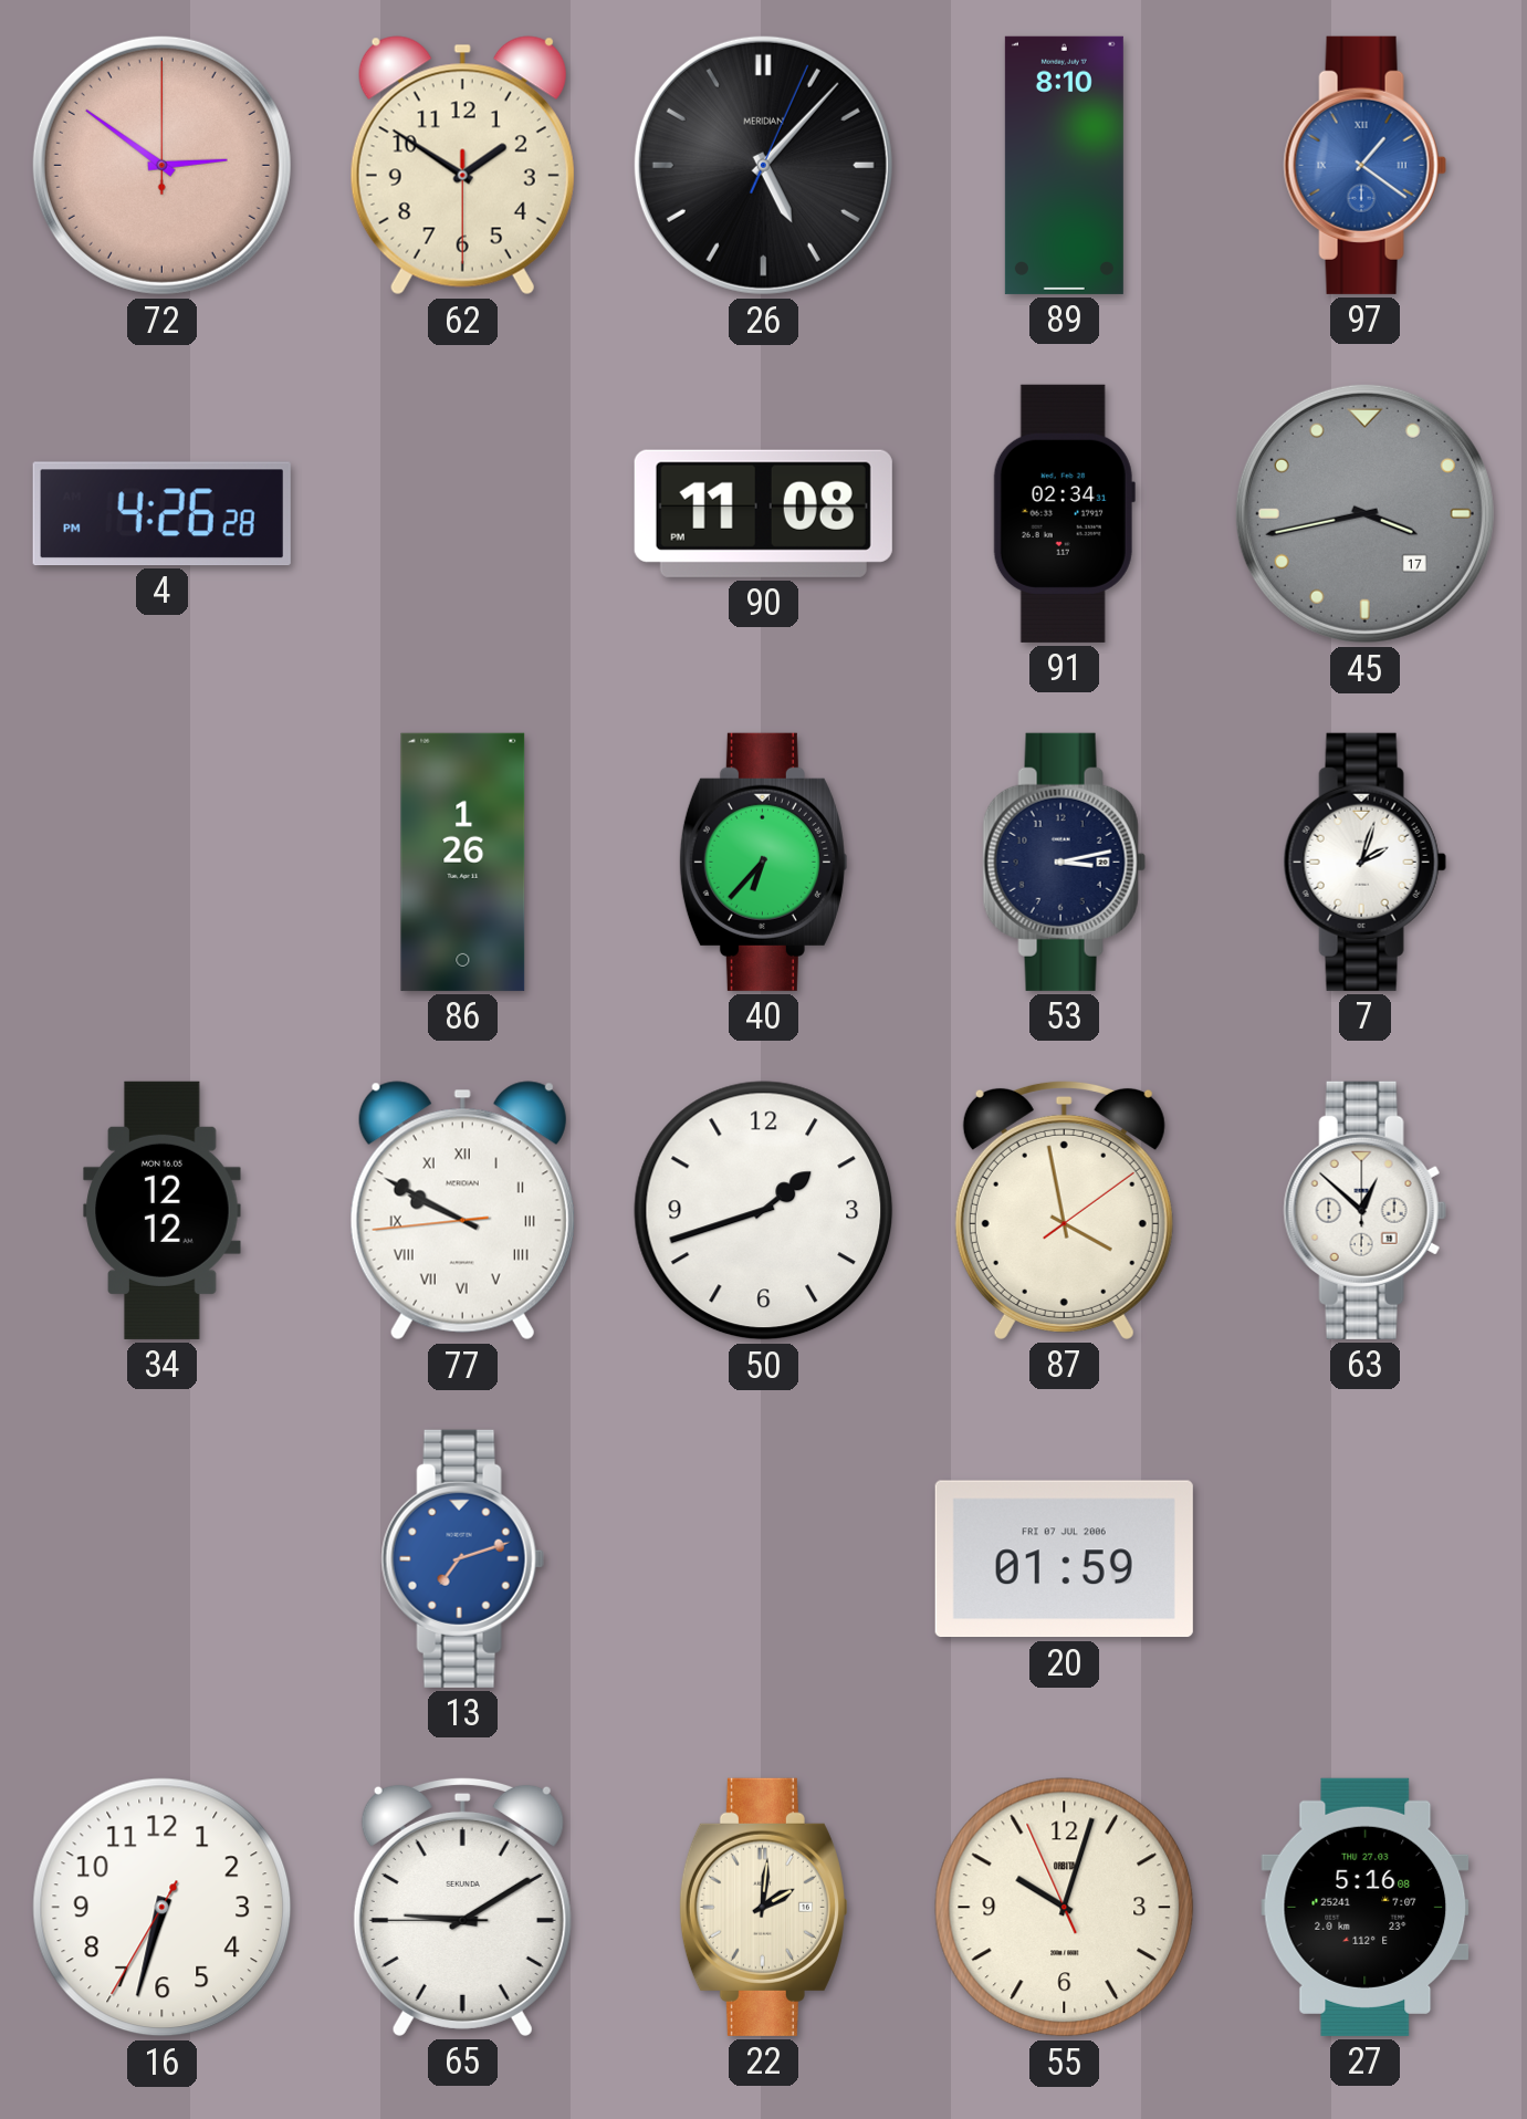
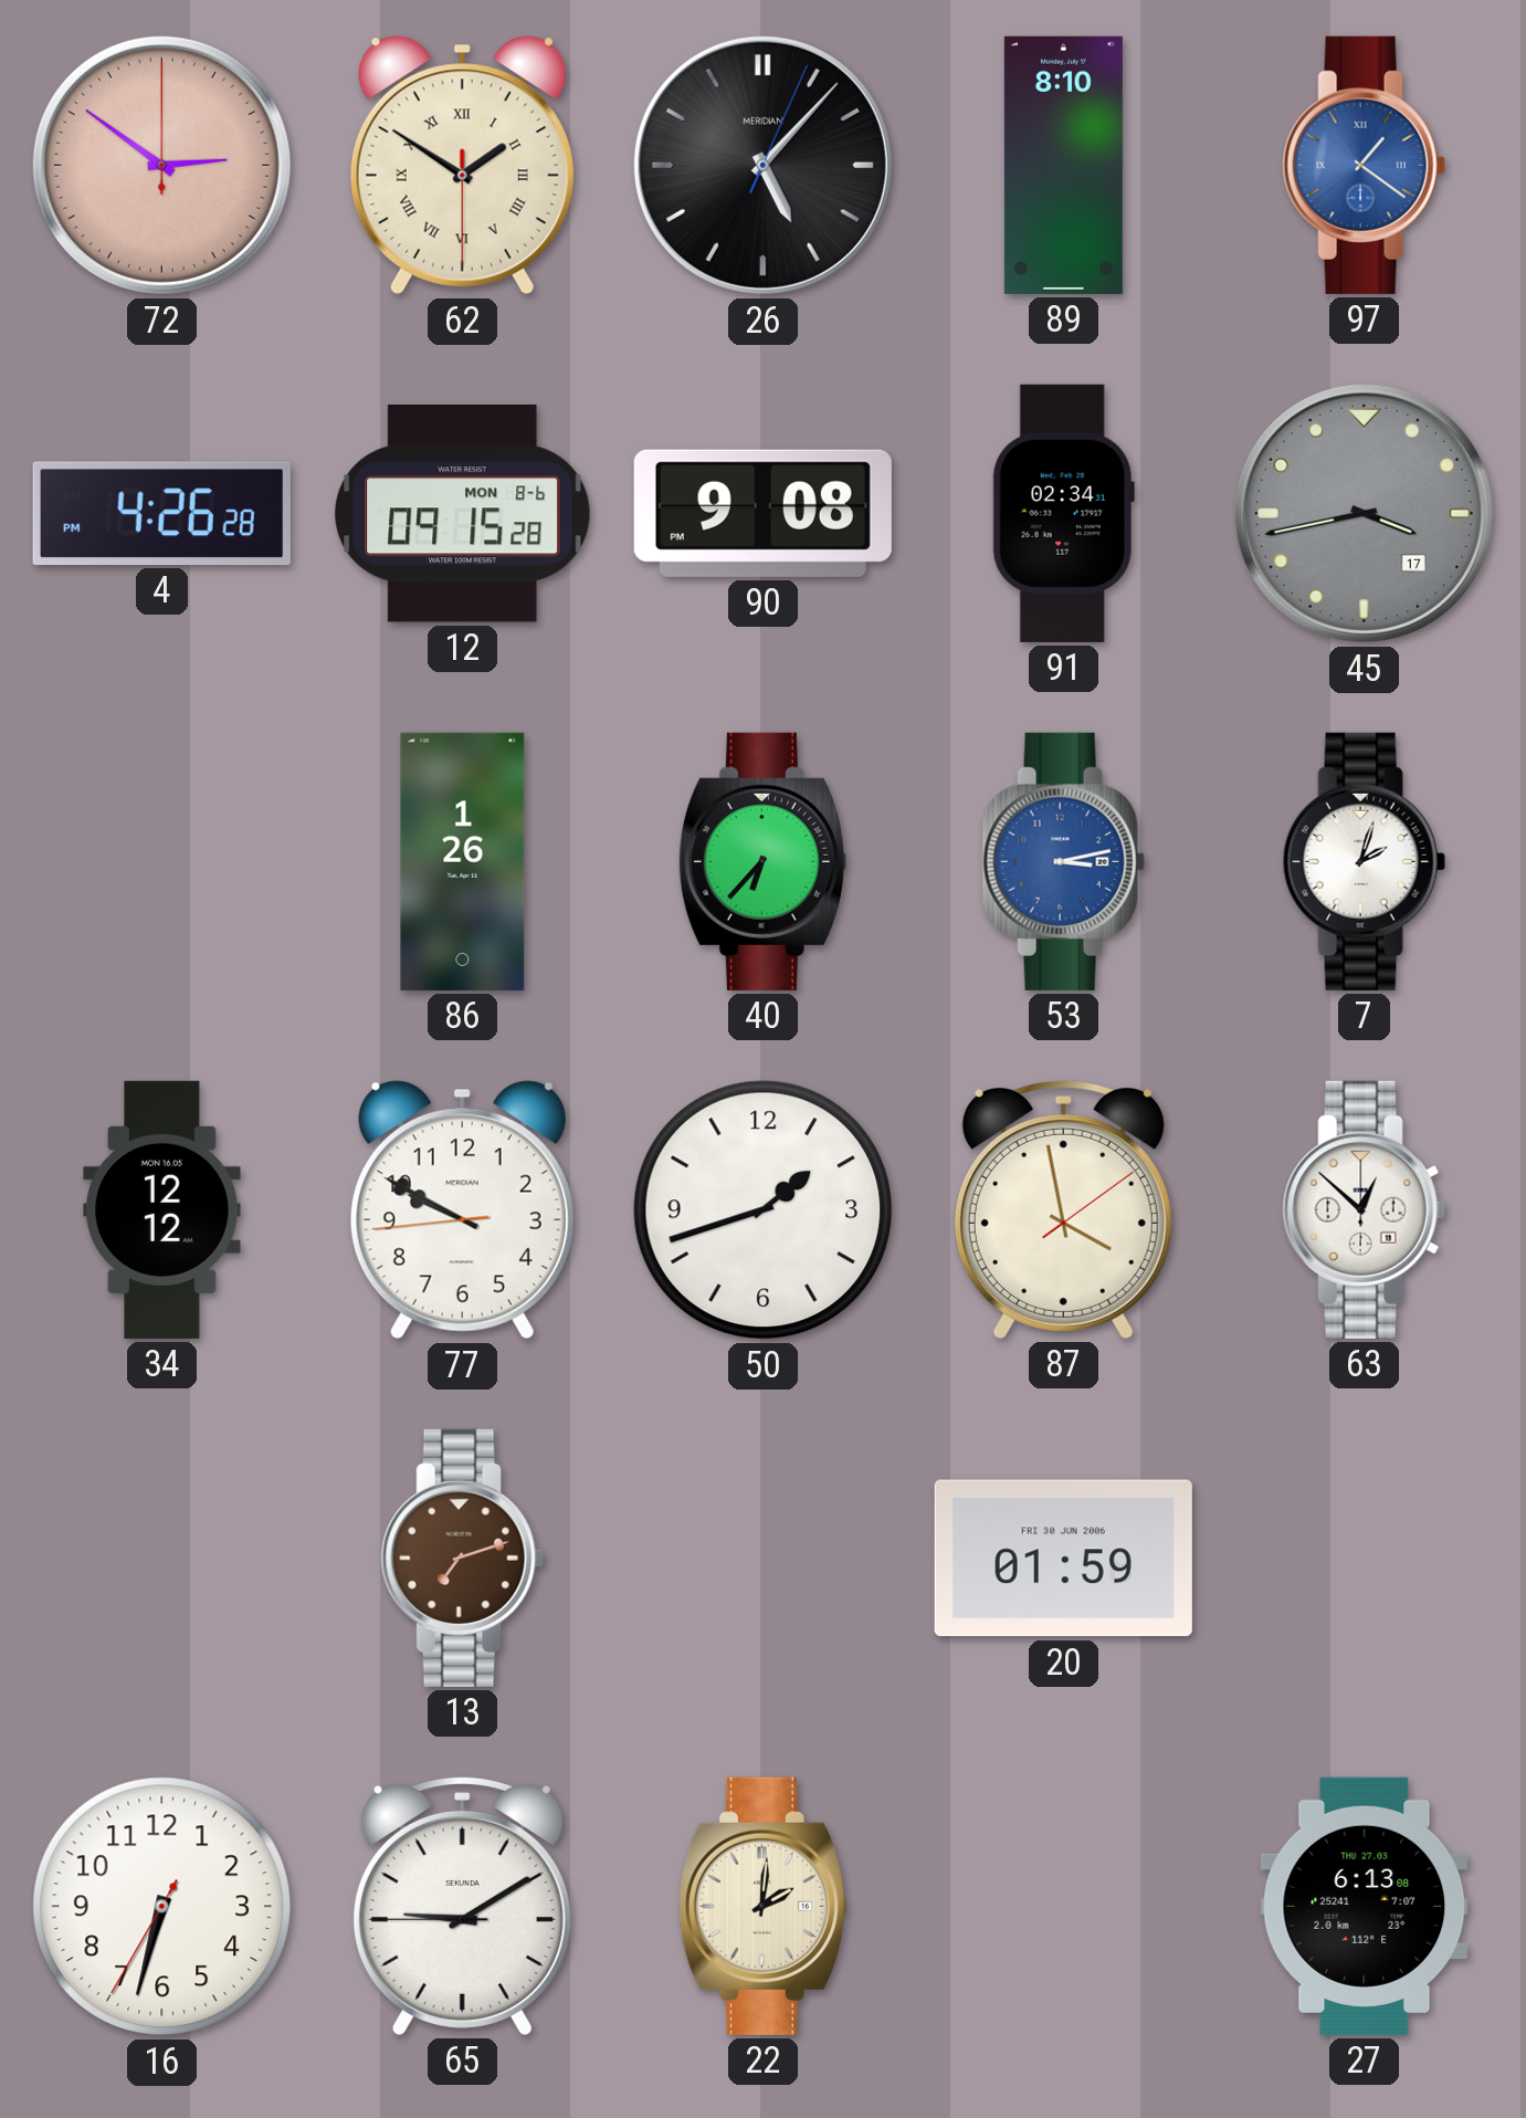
62 numerals: Arabic -> Roman
12: none -> 09:15
90: 11:08 -> 9:08
53 dial: navy -> blue
77 numerals: Roman -> Arabic
13 dial: blue -> brown
20 date: FRI 07 JUL 2006 -> FRI 30 JUN 2006
55: 10:02 -> none
27: 5:16 -> 6:13
